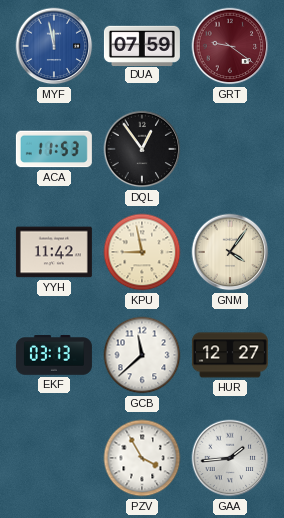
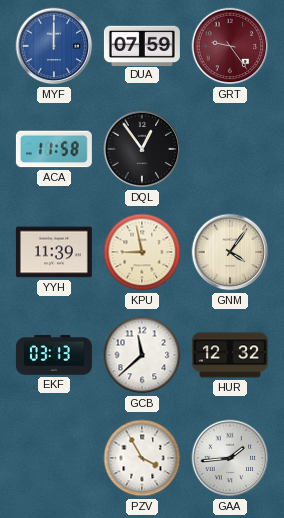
MYF: 11:58 -> 12:00
GRT: 9:21 -> 9:24
ACA: 11:53 -> 11:58
YYH: 11:42 -> 11:39
HUR: 12:27 -> 12:32
